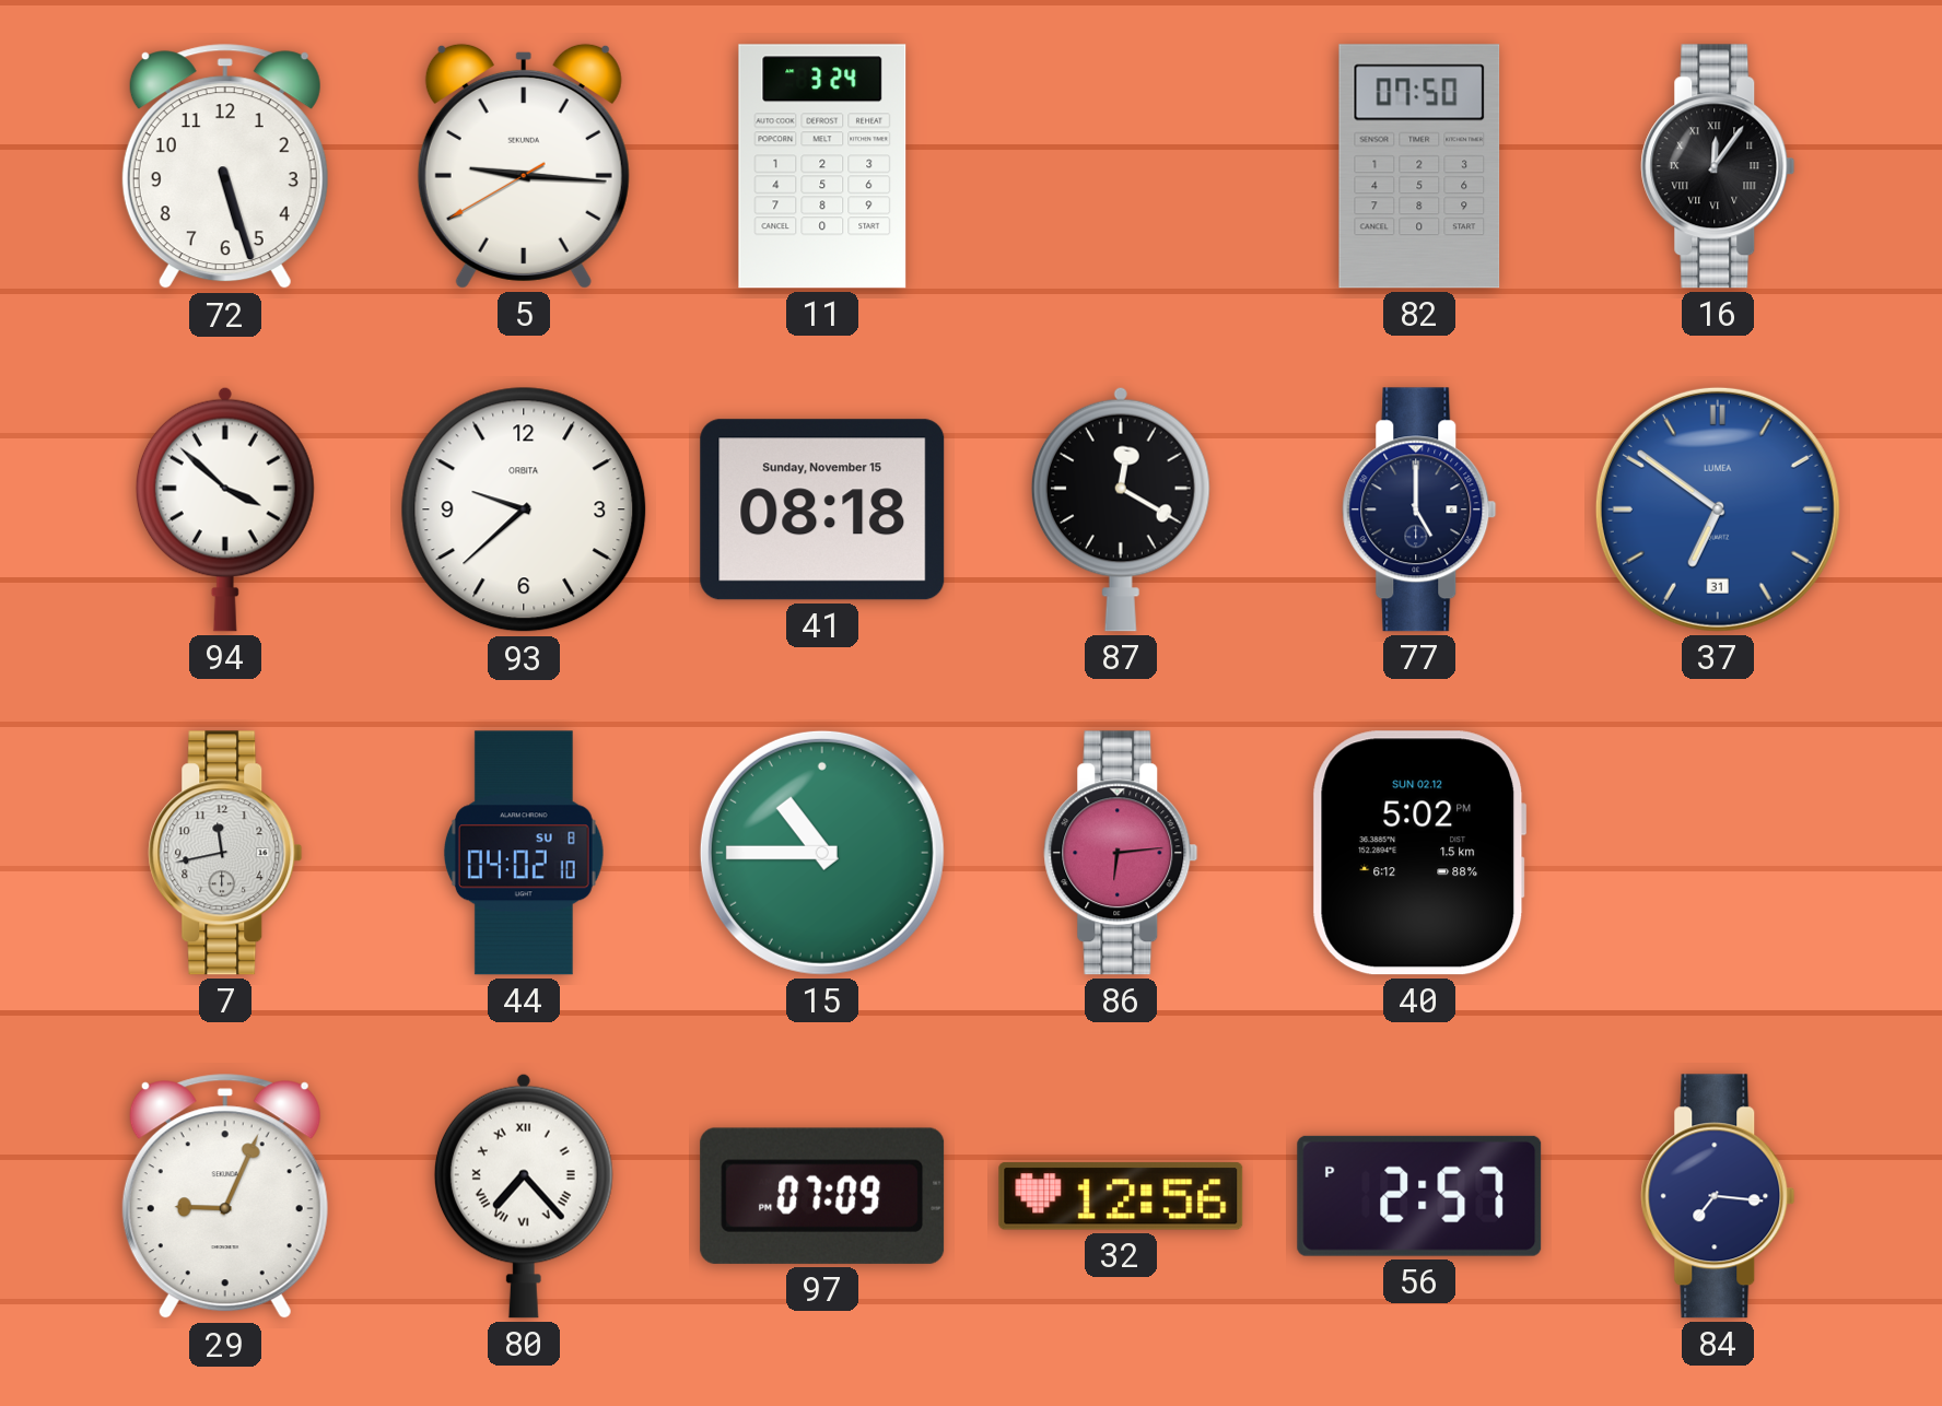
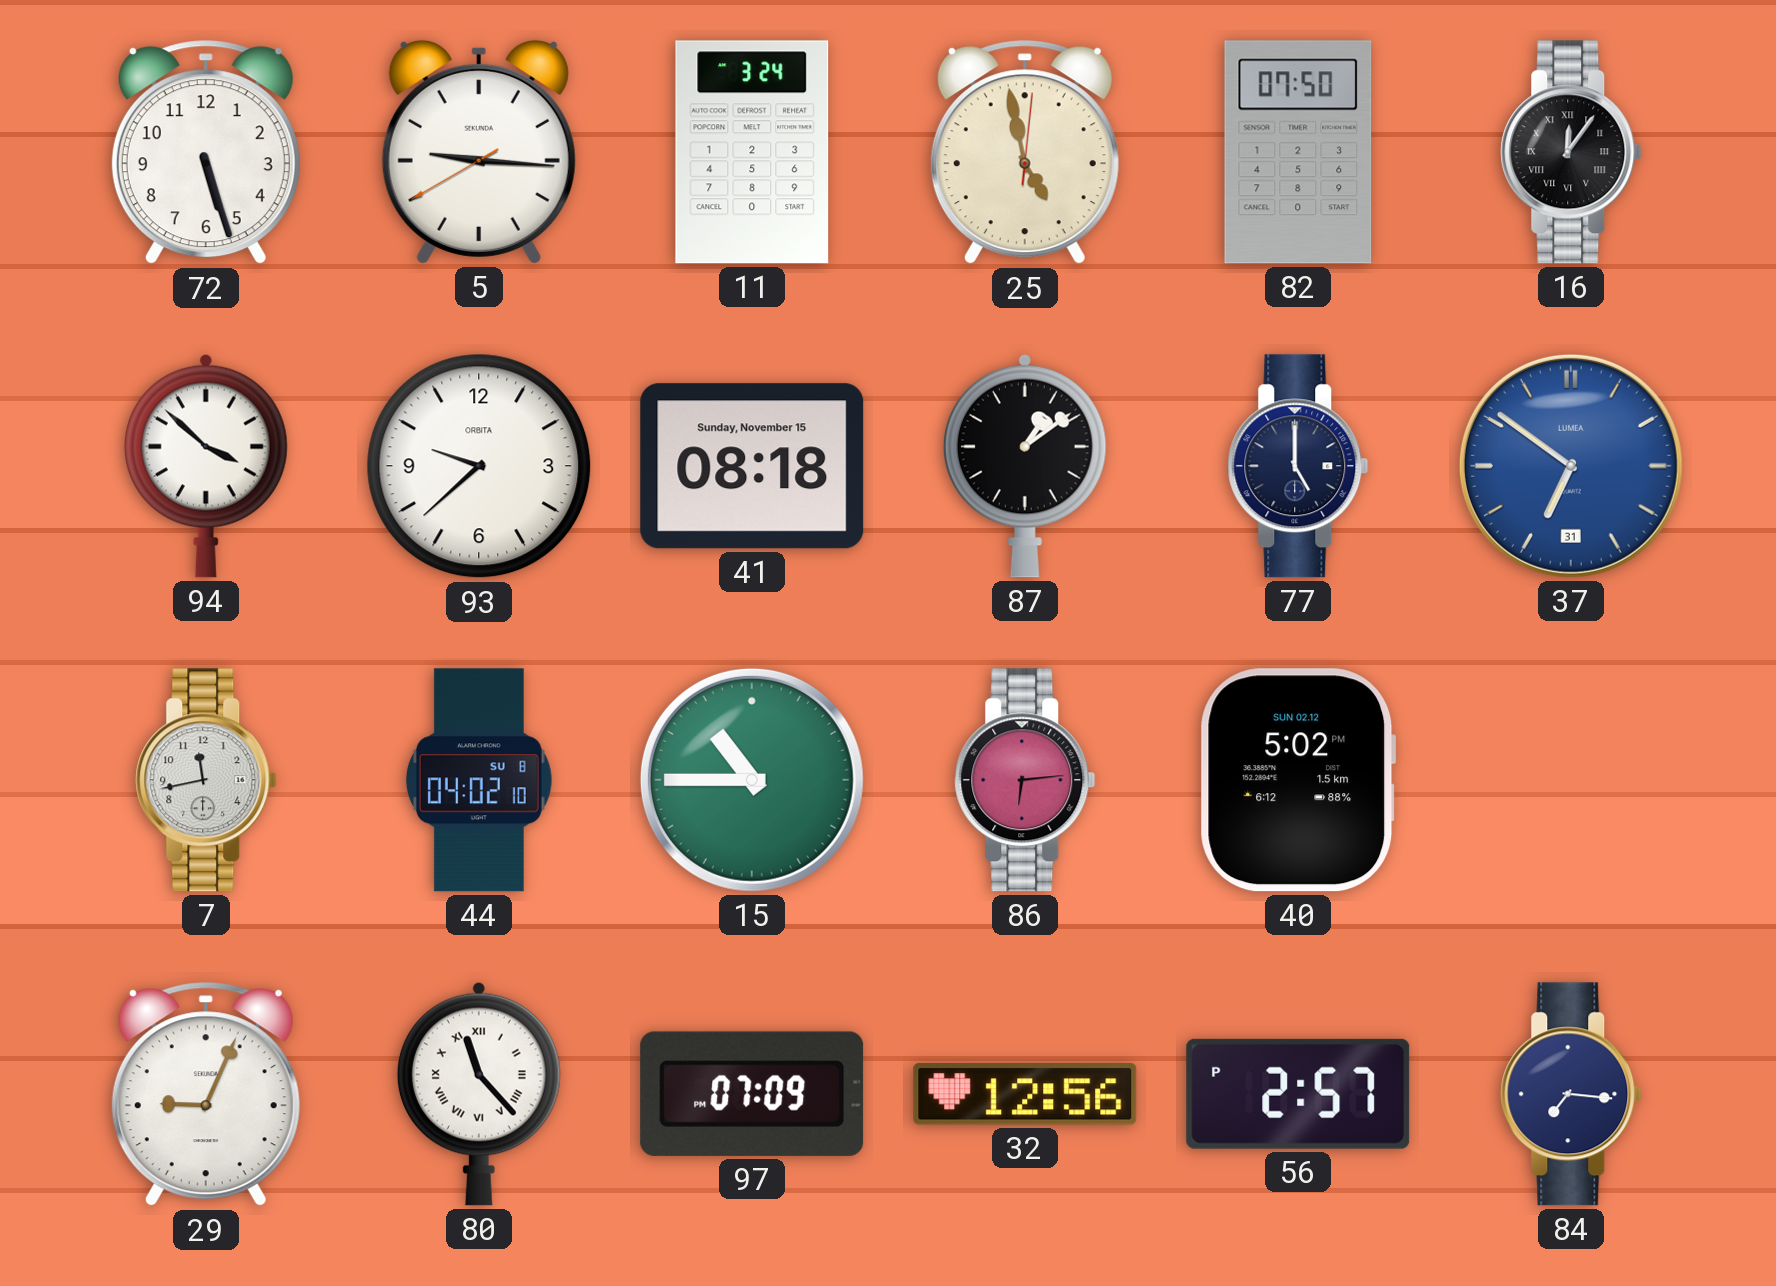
25: none -> 4:58
87: 12:20 -> 1:09
80: 7:23 -> 11:23
